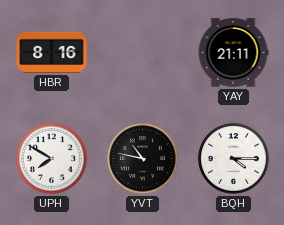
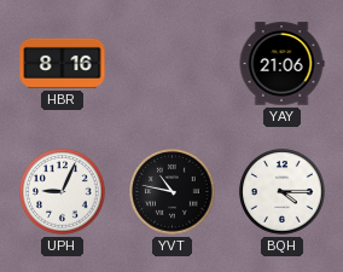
YAY: 21:11 -> 21:06
UPH: 7:50 -> 9:04
